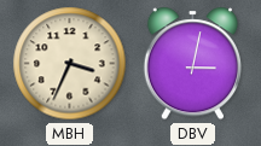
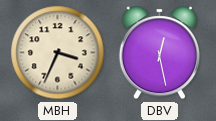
DBV: 3:02 -> 12:28
